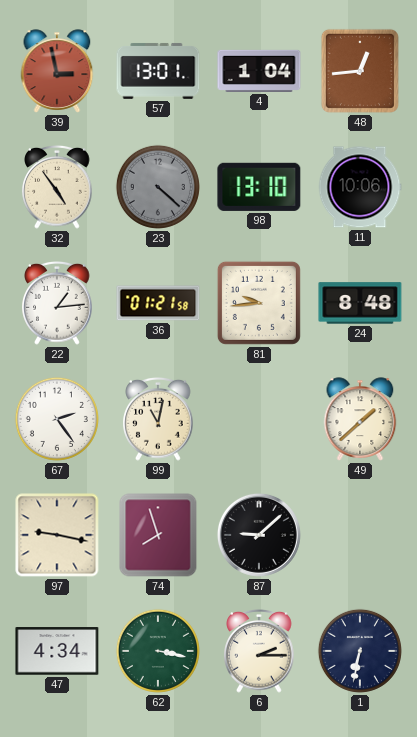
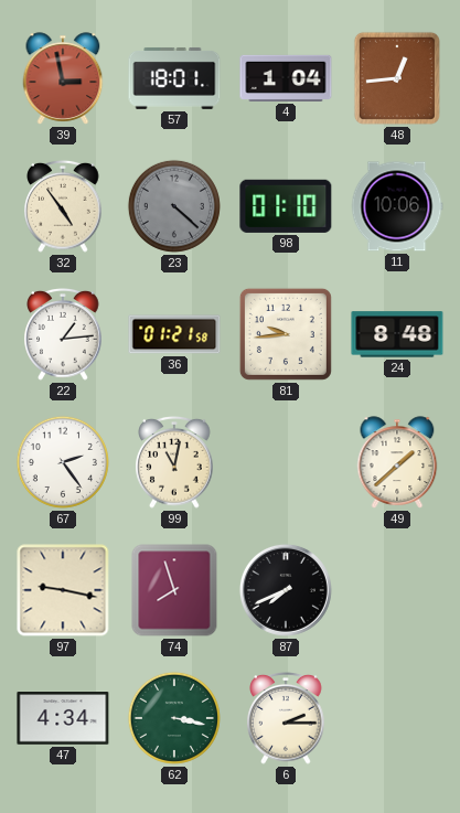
57: 13:01 -> 18:01
98: 13:10 -> 01:10
87: 9:08 -> 7:41
1: 6:32 -> none
